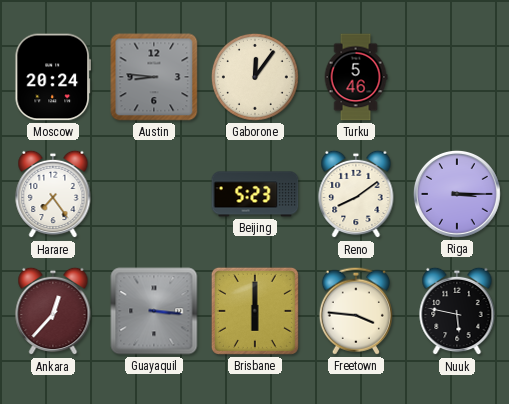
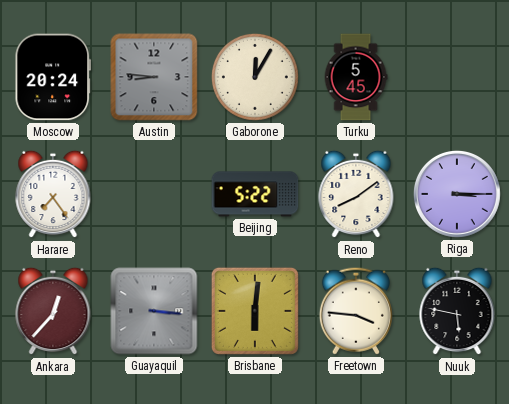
Gaborone: 12:06 -> 12:05
Turku: 5:46 -> 5:45
Beijing: 5:23 -> 5:22
Brisbane: 6:00 -> 6:01
